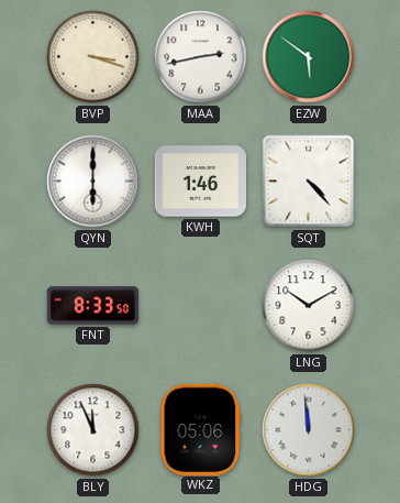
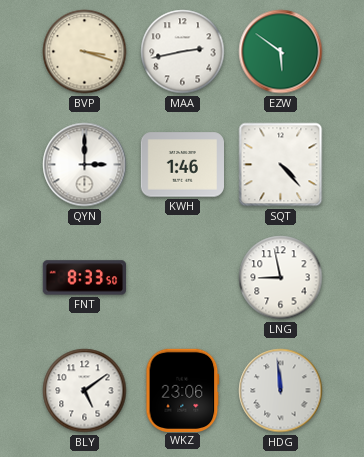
QYN: 6:00 -> 3:00
LNG: 10:10 -> 8:58
BLY: 11:56 -> 5:09
WKZ: 05:06 -> 23:06
